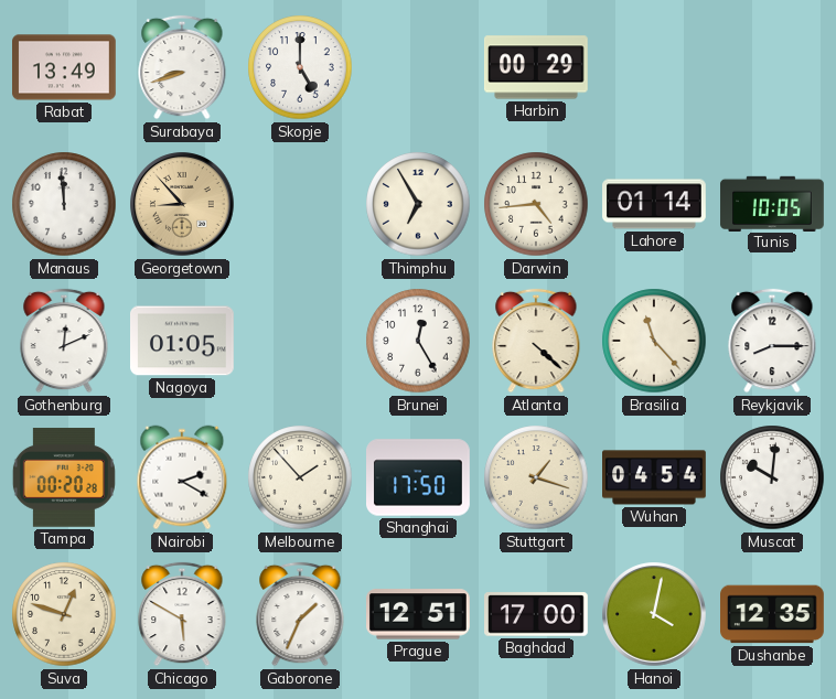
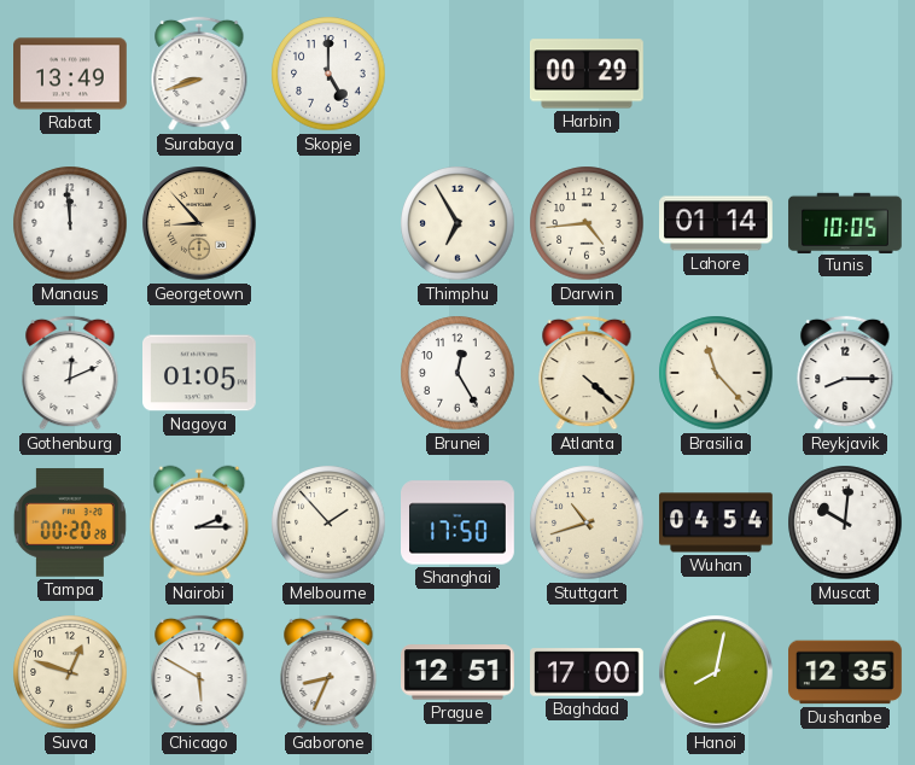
Nairobi: 2:20 -> 2:15
Stuttgart: 1:18 -> 10:42
Gaborone: 1:34 -> 8:34
Hanoi: 4:02 -> 8:02
